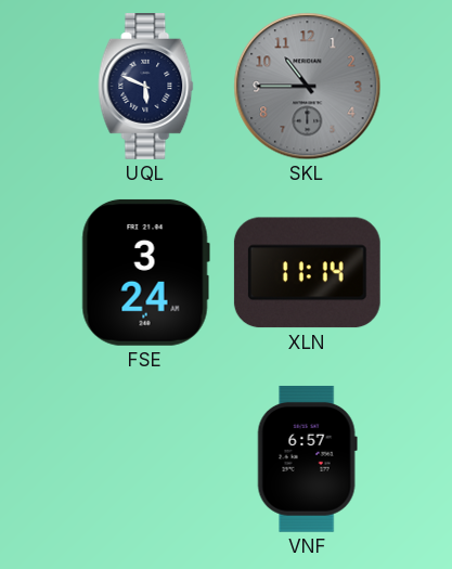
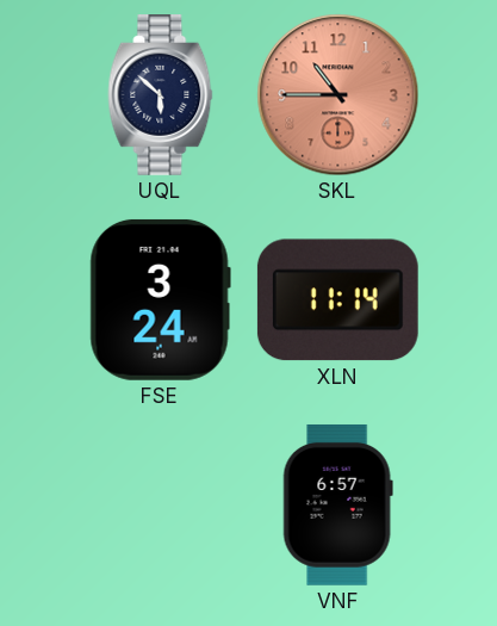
UQL: 5:49 -> 5:52
SKL dial: grey -> salmon
